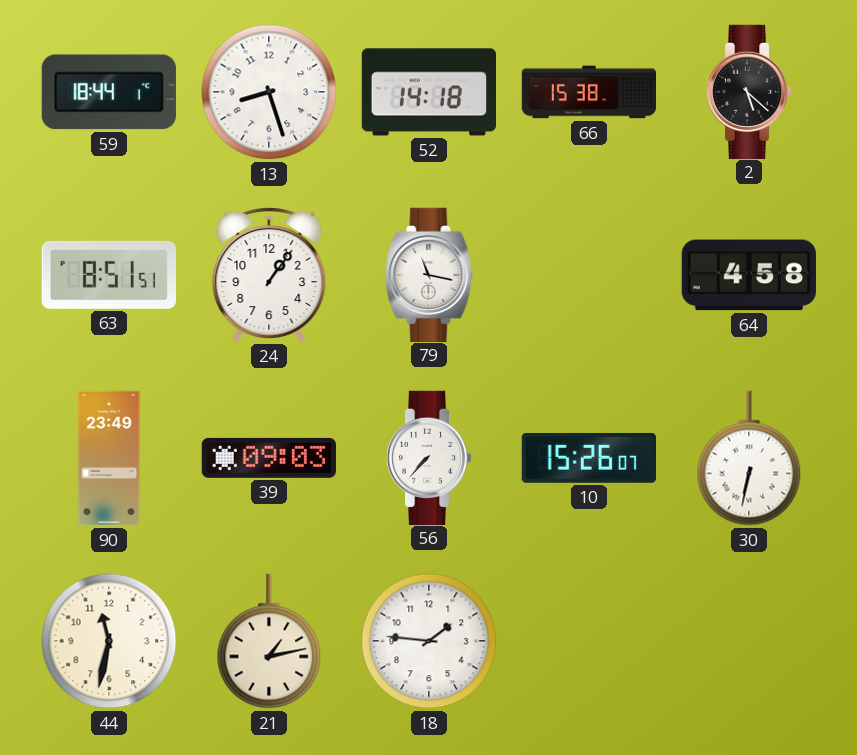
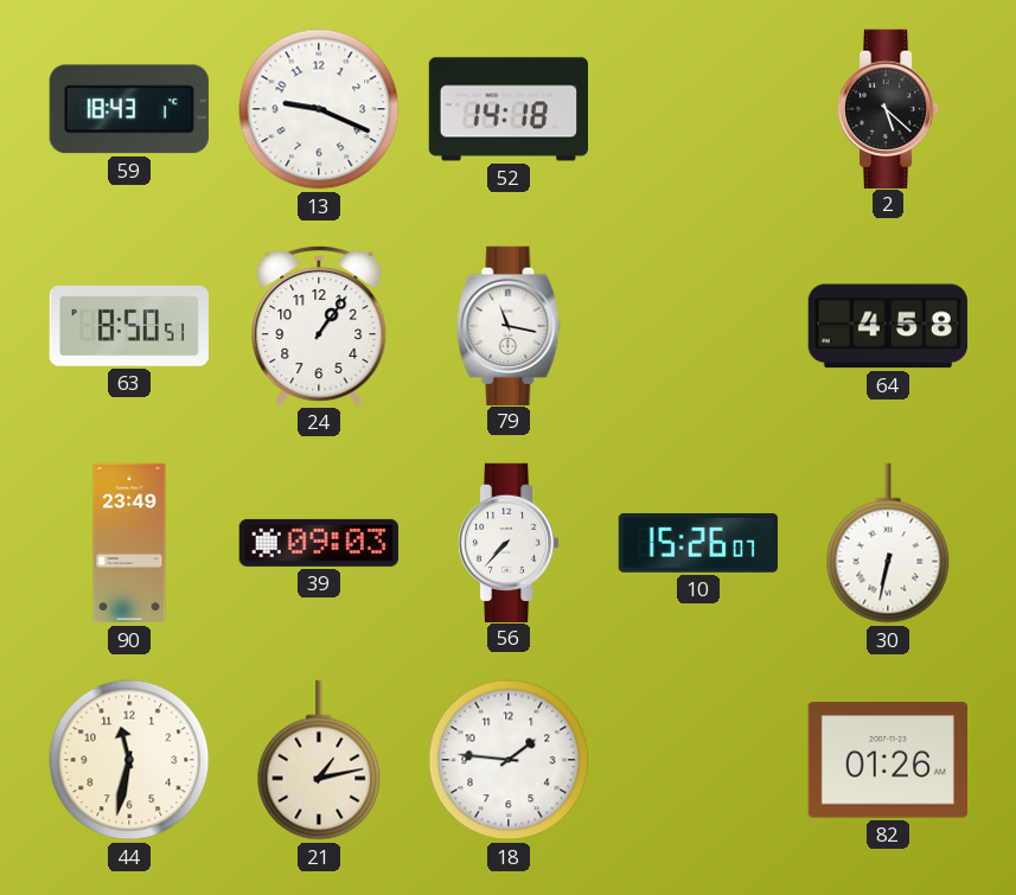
59: 18:44 -> 18:43
13: 8:27 -> 9:19
66: 15:38 -> none
63: 8:51 -> 8:50
82: none -> 01:26
